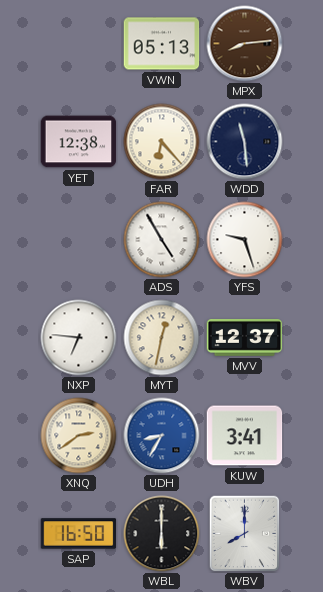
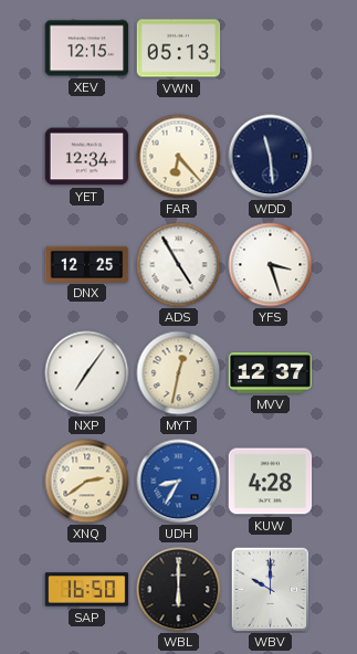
XEV: none -> 12:15
MPX: 8:14 -> none
YET: 12:38 -> 12:34
DNX: none -> 12:25
YFS: 9:27 -> 3:27
NXP: 6:46 -> 7:06
KUW: 3:41 -> 4:28
WBV: 8:00 -> 10:00
